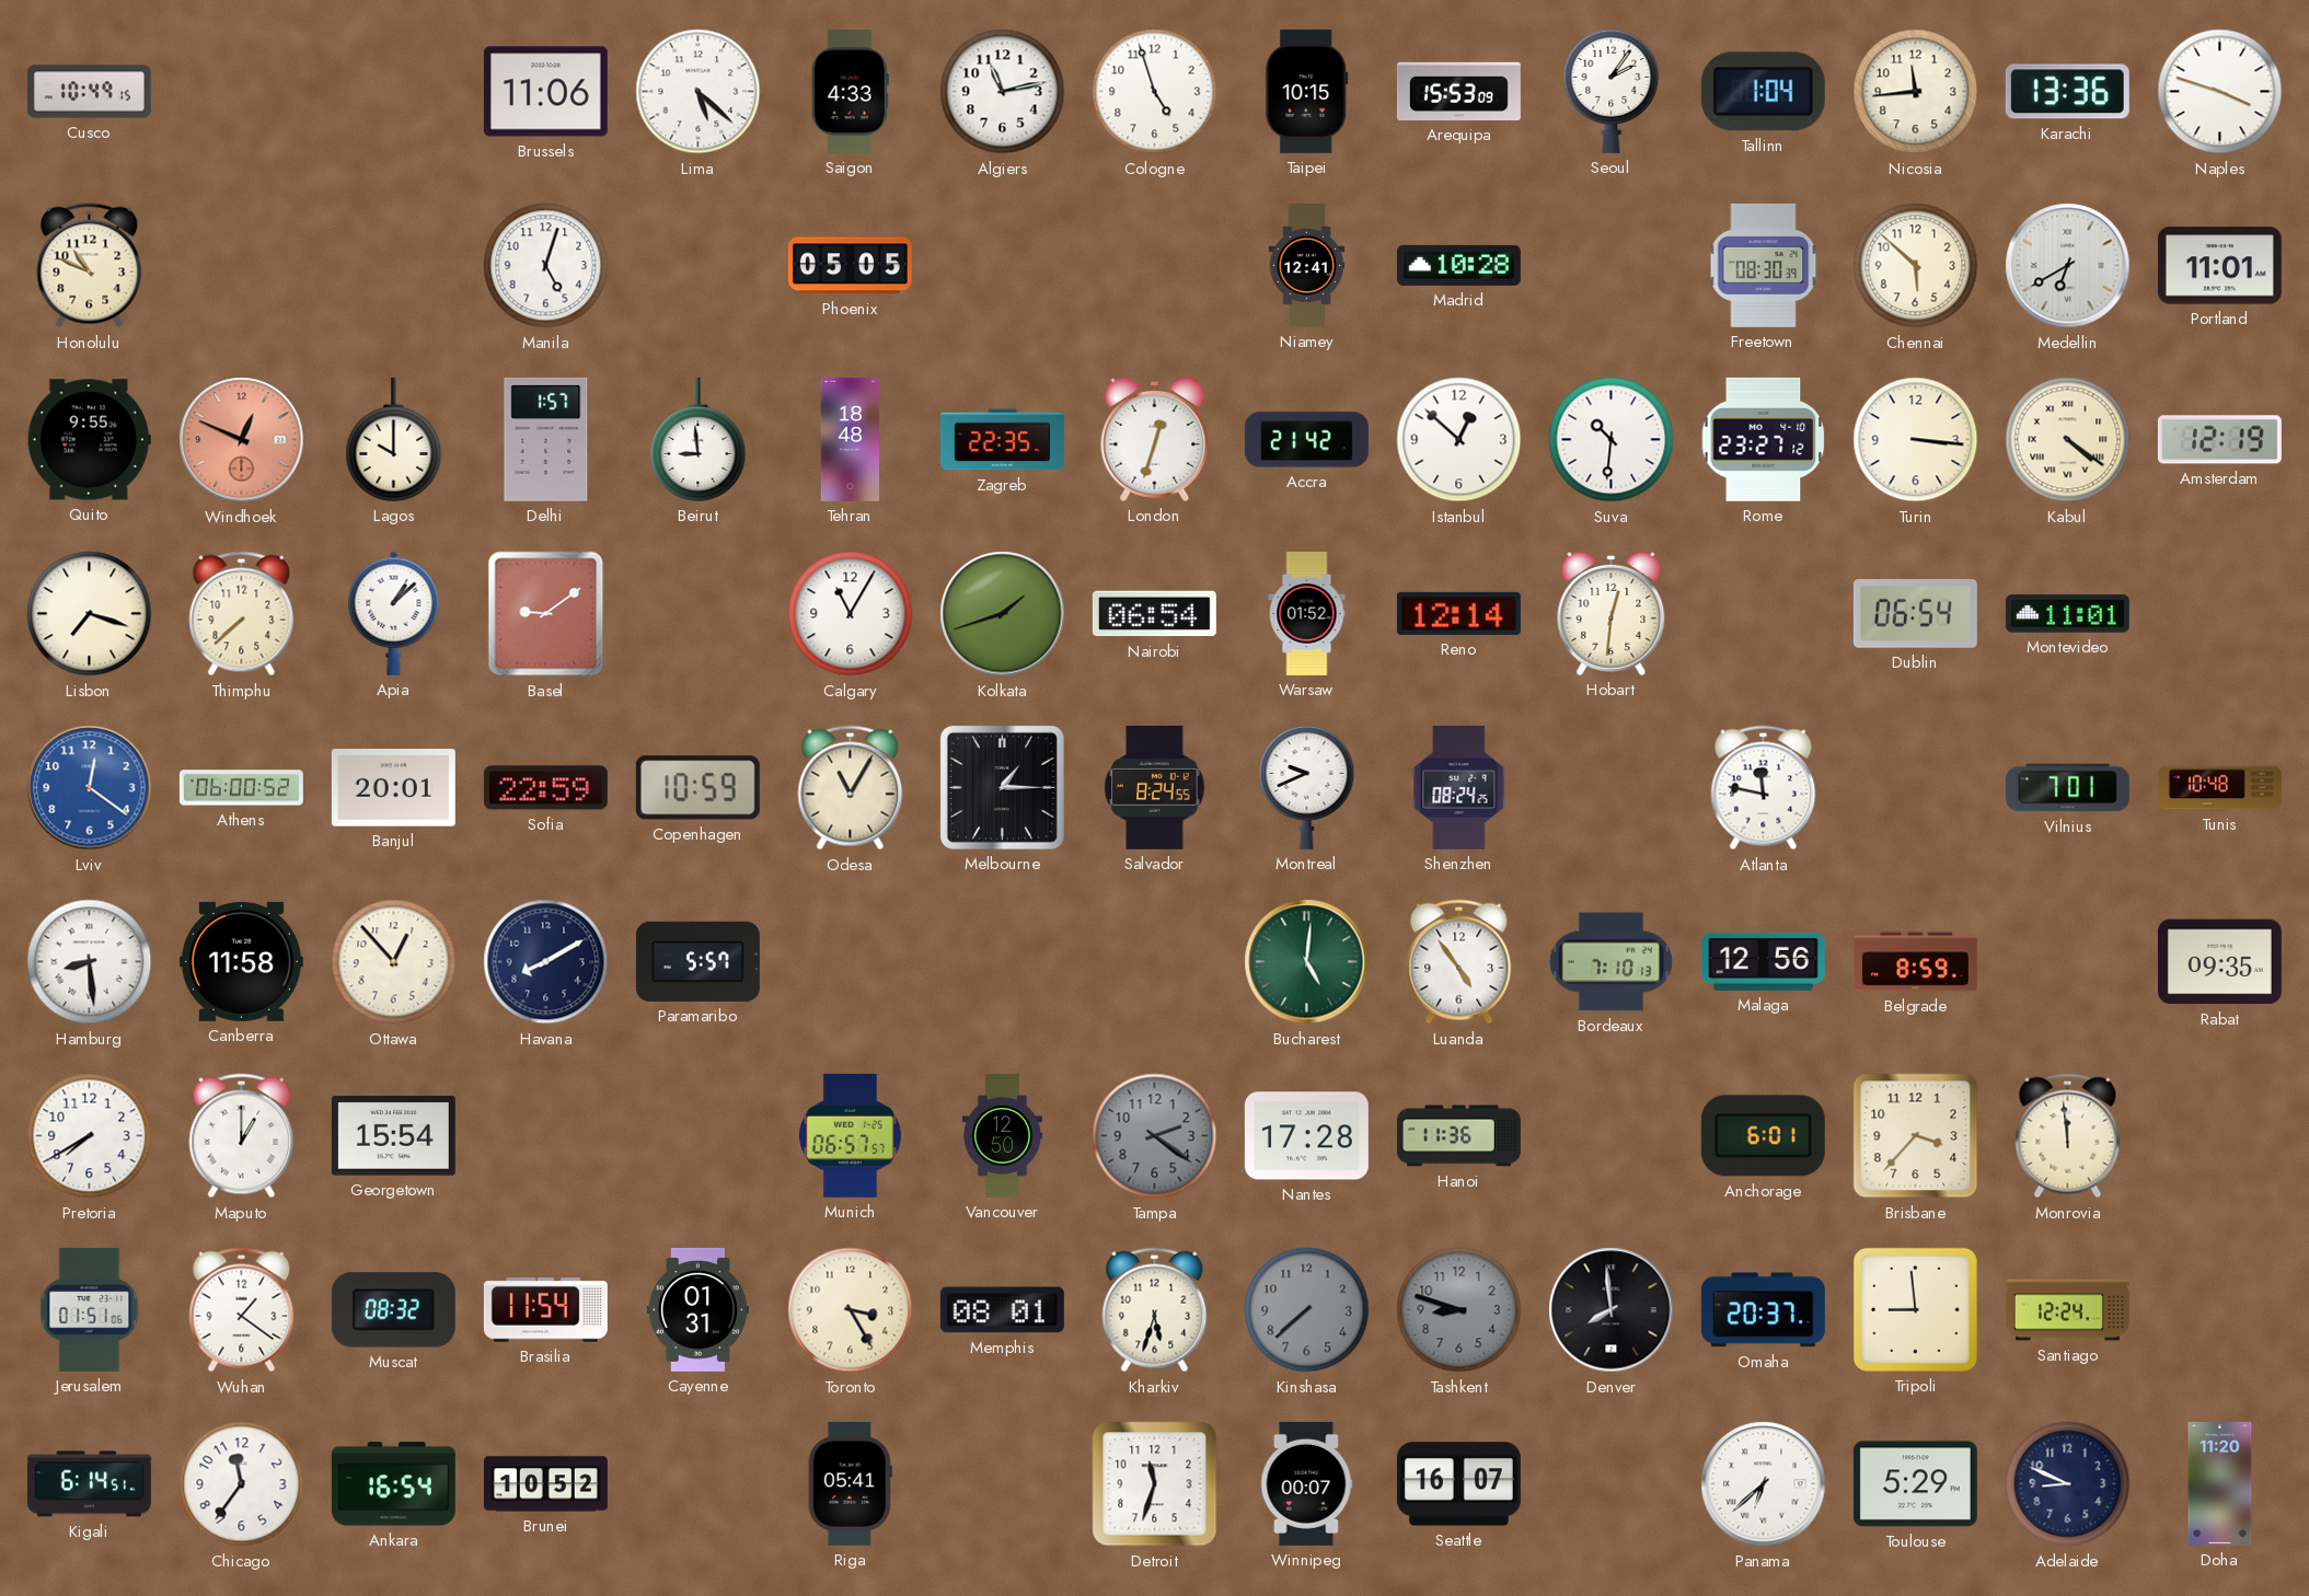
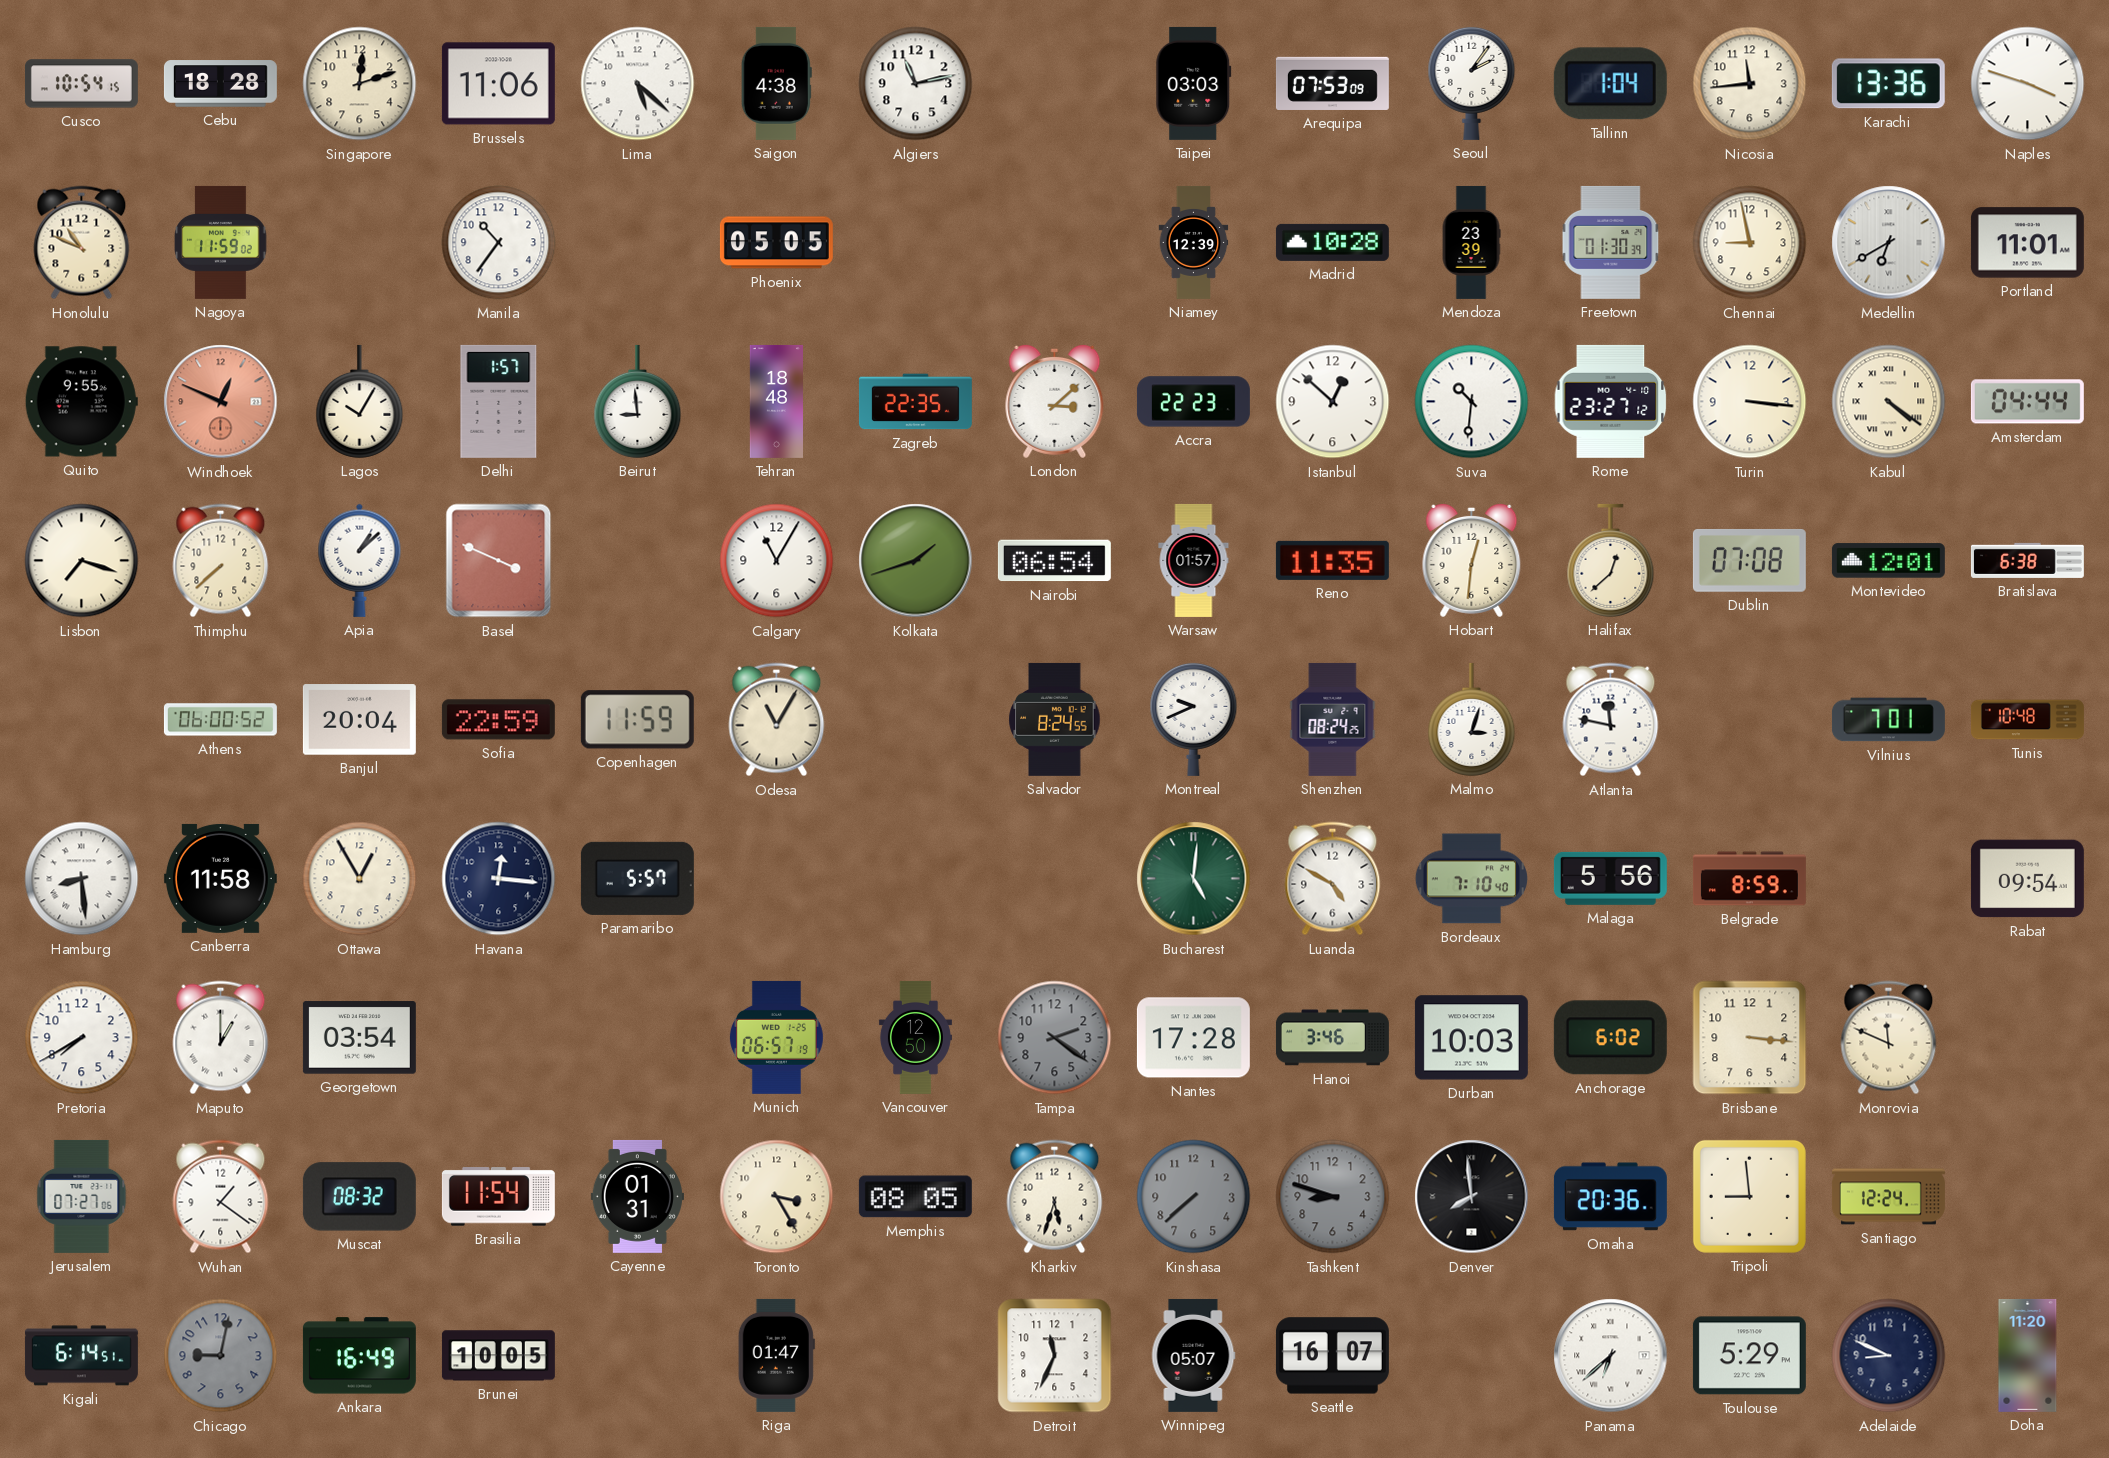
Cusco: 10:49 -> 10:54
Cebu: none -> 18:28
Singapore: none -> 12:12
Saigon: 4:33 -> 4:38
Cologne: 4:57 -> none
Taipei: 10:15 -> 03:03
Arequipa: 15:53 -> 07:53
Nagoya: none -> 11:59
Manila: 5:03 -> 10:36
Niamey: 12:41 -> 12:39
Mendoza: none -> 23:39
Freetown: 08:30 -> 01:30
Chennai: 5:52 -> 8:58
Lagos: 10:00 -> 10:05
London: 12:33 -> 3:08
Accra: 21:42 -> 22:23
Amsterdam: 12:19 -> 04:44
Basel: 9:09 -> 3:49
Warsaw: 01:52 -> 01:57
Reno: 12:14 -> 11:35
Halifax: none -> 12:38
Dublin: 06:54 -> 07:08
Montevideo: 11:01 -> 12:01
Bratislava: none -> 6:38
Lviv: 12:21 -> none
Banjul: 20:01 -> 20:04
Copenhagen: 10:59 -> 11:59
Melbourne: 1:15 -> none
Malmo: none -> 3:03
Ottawa: 12:53 -> 12:55
Havana: 8:10 -> 12:16
Luanda: 4:54 -> 4:50
Bordeaux: 7:10:13 -> 7:10:40
Malaga: 12:56 -> 5:56
Rabat: 09:35 -> 09:54
Georgetown: 15:54 -> 03:54
Munich: 06:57:57 -> 06:57:19
Hanoi: 11:36 -> 3:46
Durban: none -> 10:03
Anchorage: 6:01 -> 6:02
Brisbane: 3:37 -> 3:16
Monrovia: 11:59 -> 11:49
Jerusalem: 01:51 -> 07:27
Memphis: 08:01 -> 08:05
Omaha: 20:37 -> 20:36
Chicago: 11:36 -> 9:02
Chicago dial: white -> grey
Ankara: 16:54 -> 16:49
Brunei: 10:52 -> 10:05
Riga: 05:41 -> 01:47
Detroit: 11:33 -> 11:34
Winnipeg: 00:07 -> 05:07
